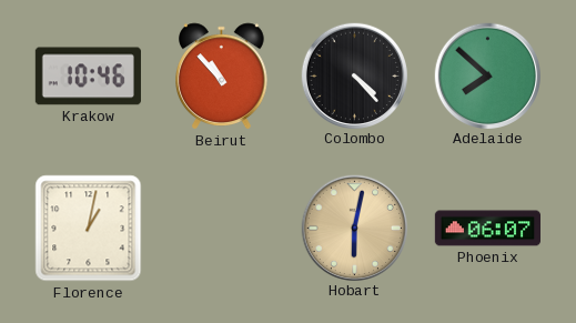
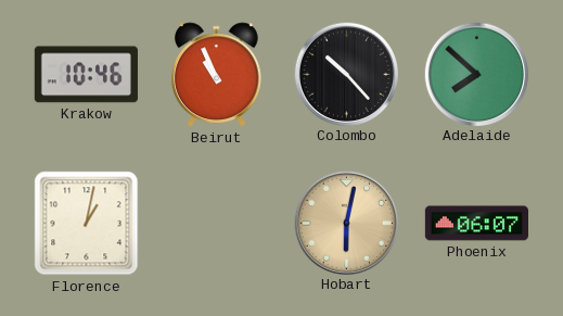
Beirut: 10:53 -> 10:56
Colombo: 4:23 -> 10:23
